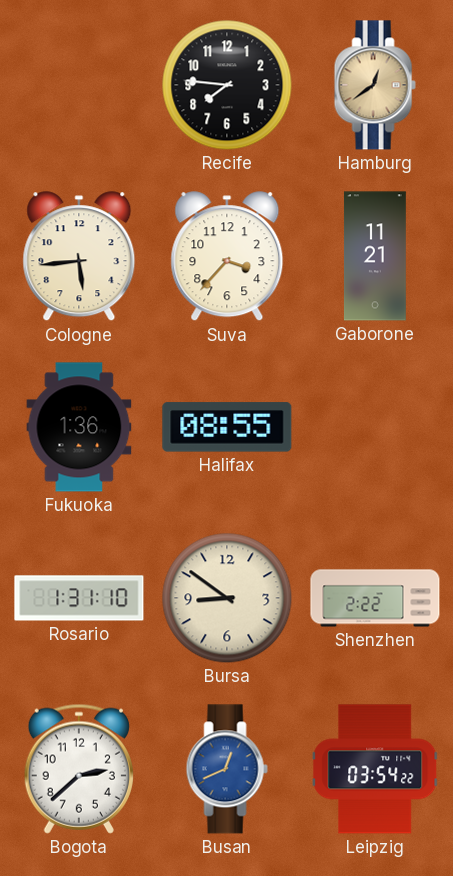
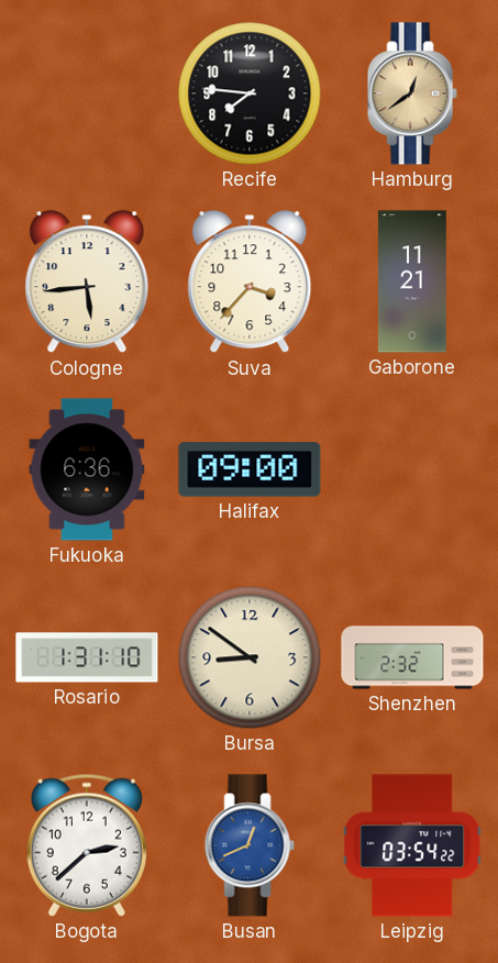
Fukuoka: 1:36 -> 6:36
Halifax: 08:55 -> 09:00
Shenzhen: 2:22 -> 2:32
